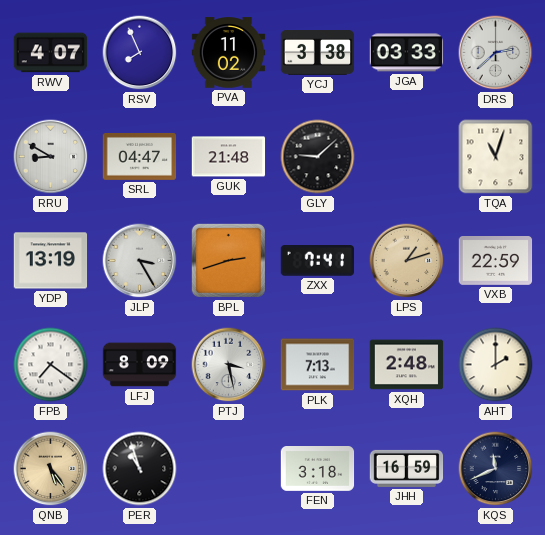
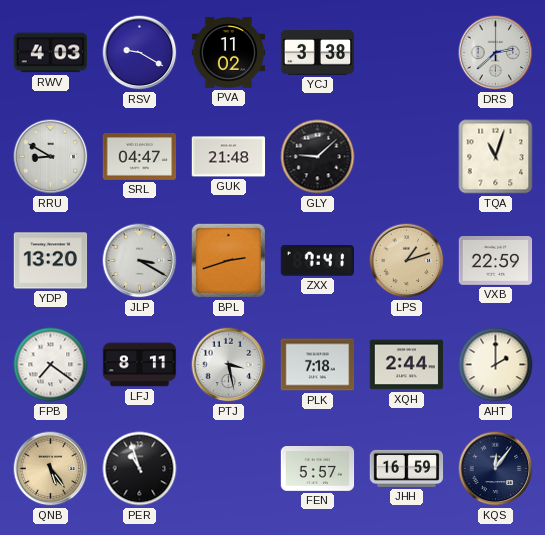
RWV: 4:07 -> 4:03
RSV: 7:56 -> 9:20
JGA: 03:33 -> none
YDP: 13:19 -> 13:20
JLP: 3:25 -> 3:20
LFJ: 8:09 -> 8:11
PLK: 7:13 -> 7:18
XQH: 2:48 -> 2:44
FEN: 3:18 -> 5:57
KQS: 11:41 -> 12:06
